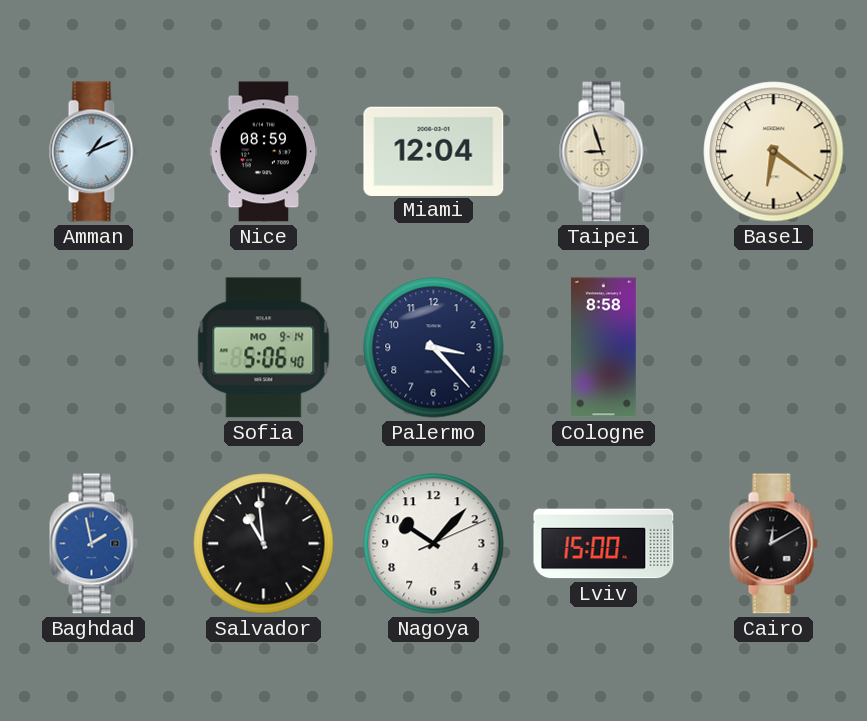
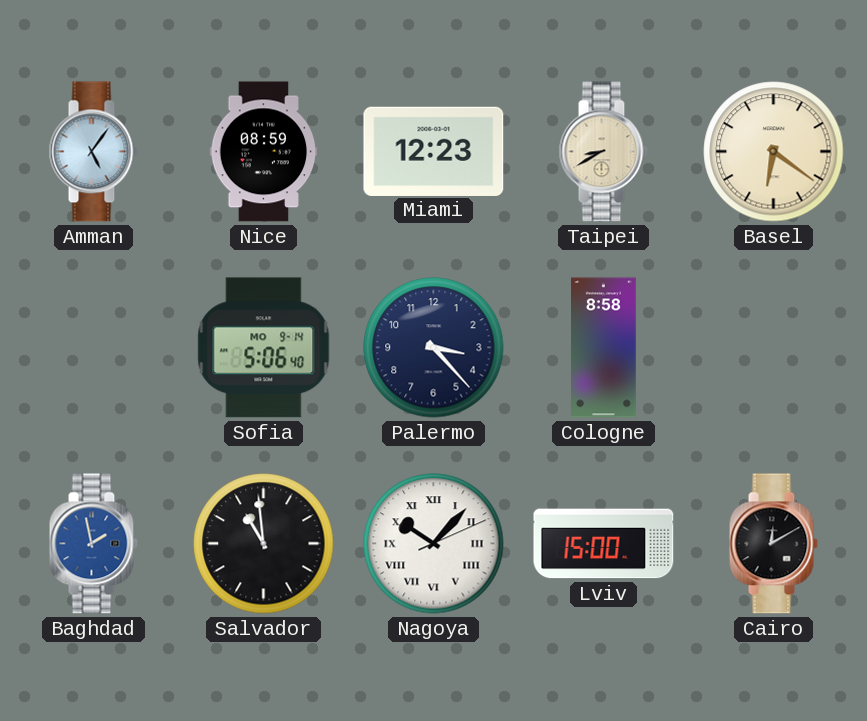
Amman: 1:11 -> 5:06
Miami: 12:04 -> 12:23
Taipei: 8:57 -> 8:40
Nagoya numerals: Arabic -> Roman
